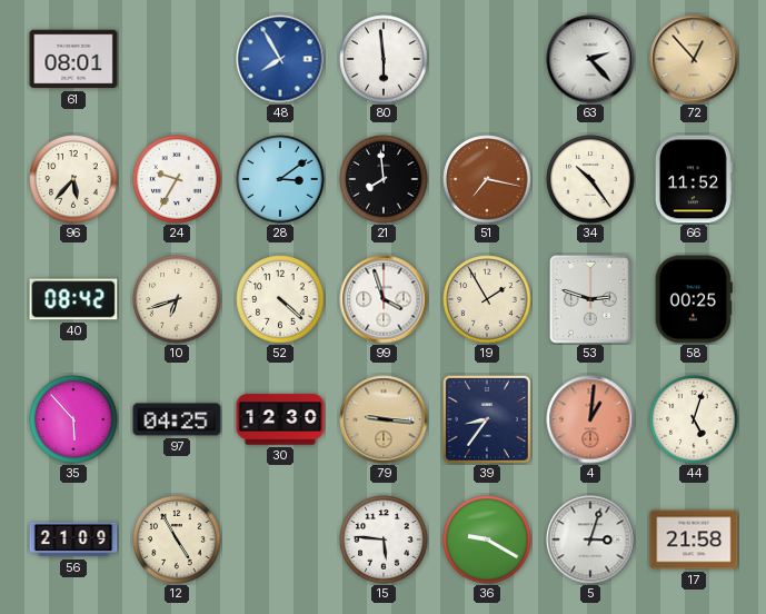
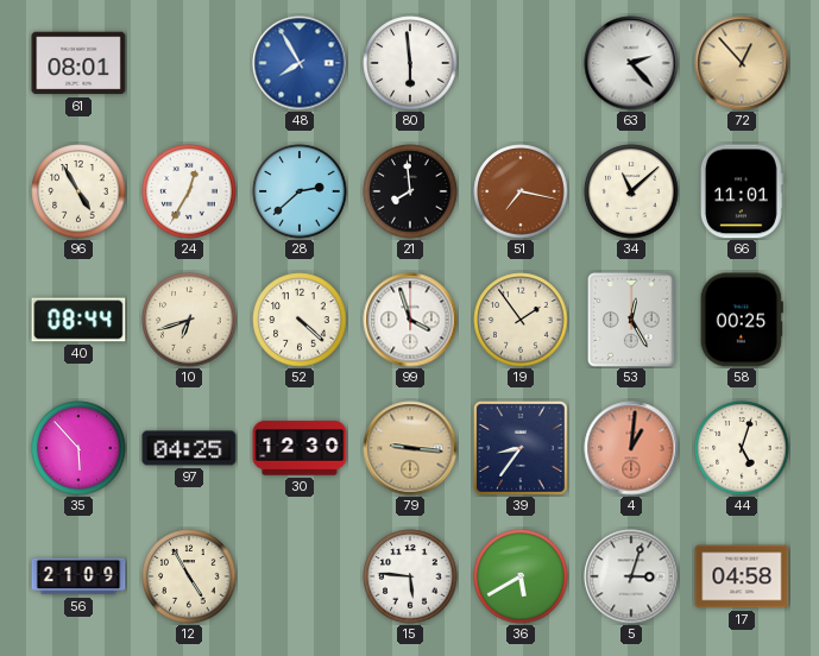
96: 5:37 -> 4:55
24: 9:35 -> 12:35
28: 3:09 -> 2:38
34: 10:24 -> 11:08
66: 11:52 -> 11:01
40: 08:42 -> 08:44
19: 1:55 -> 1:54
53: 2:48 -> 12:25
36: 9:20 -> 5:40
17: 21:58 -> 04:58
